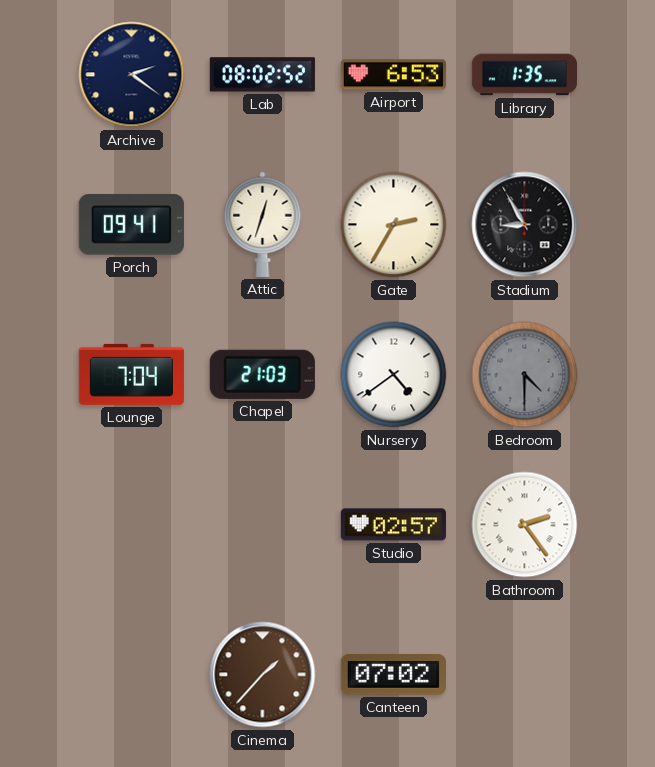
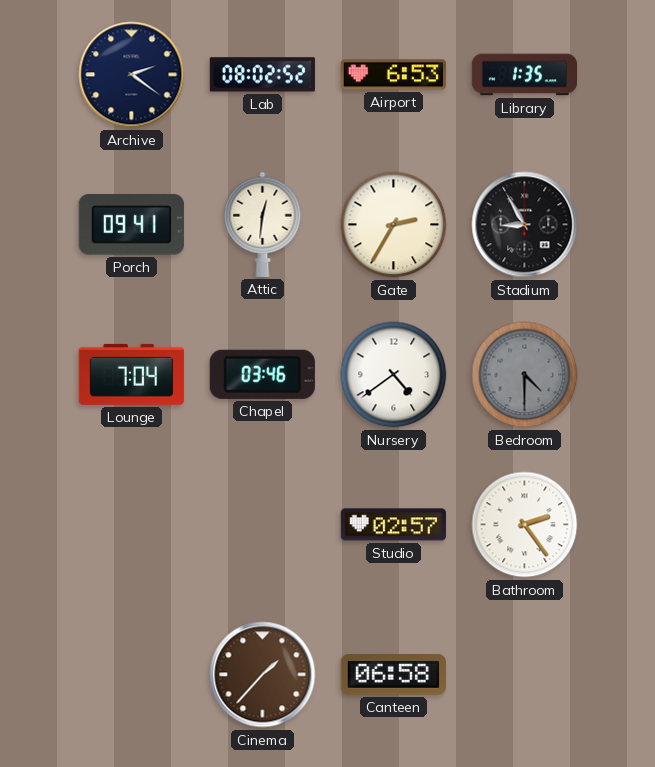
Attic: 12:33 -> 12:31
Chapel: 21:03 -> 03:46
Canteen: 07:02 -> 06:58
